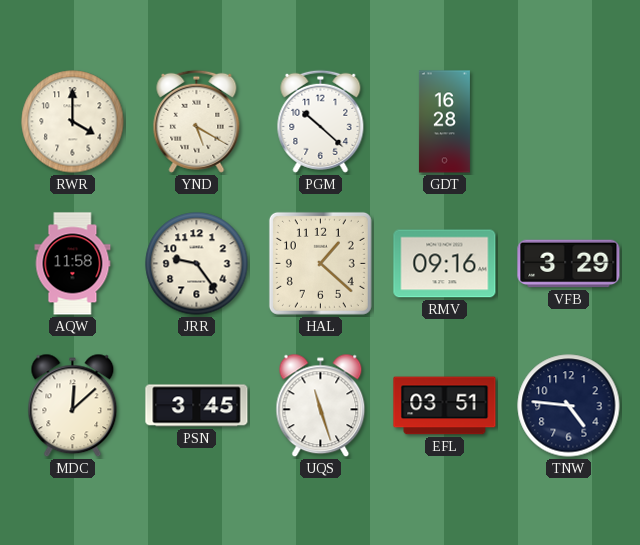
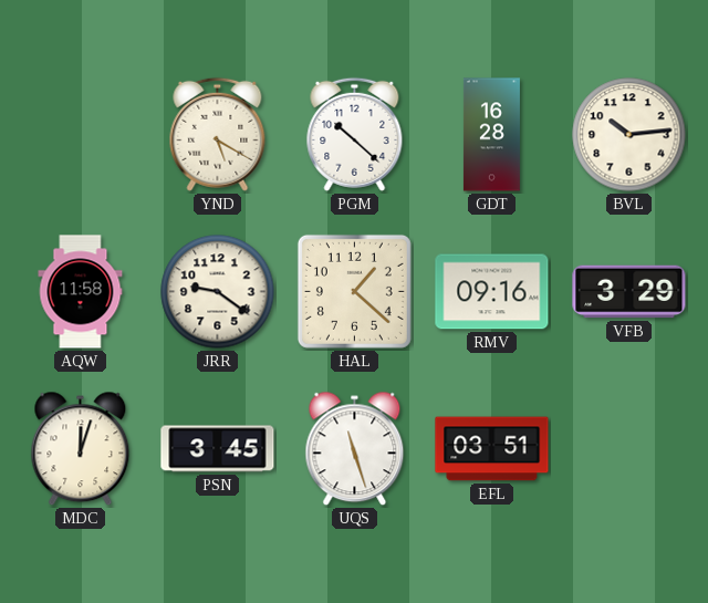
RWR: 4:00 -> none
BVL: none -> 10:14
JRR: 9:24 -> 9:21
MDC: 12:08 -> 12:03
TNW: 4:46 -> none
